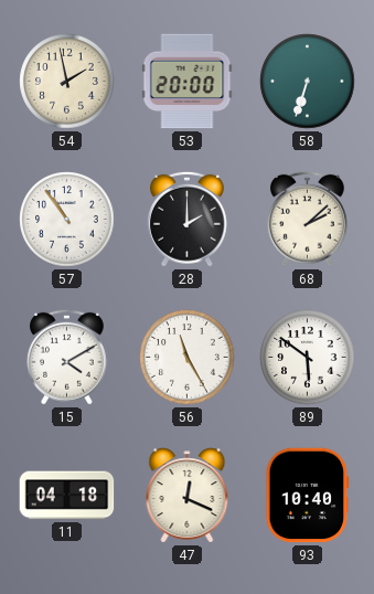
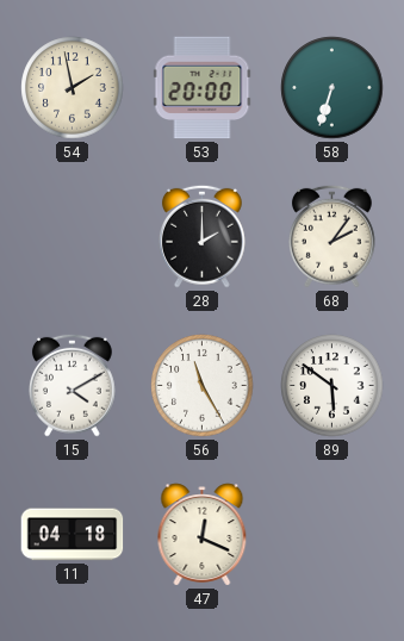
57: 10:54 -> none
68: 2:08 -> 2:06
93: 10:40 -> none
